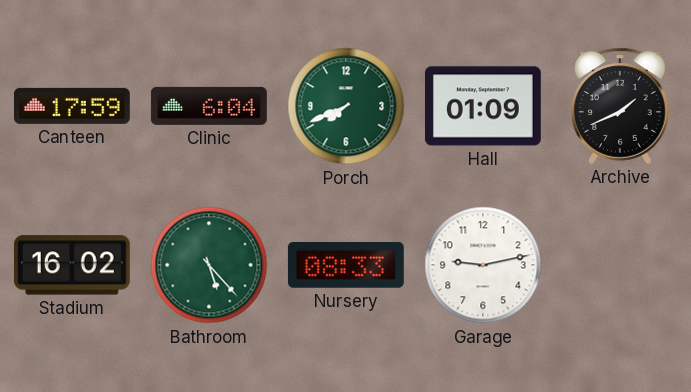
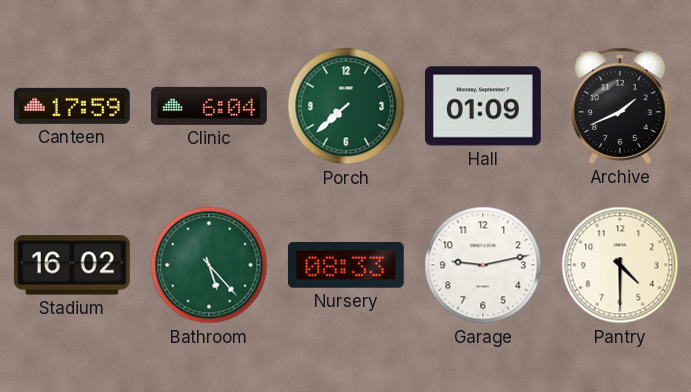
Porch: 7:41 -> 7:38
Pantry: none -> 4:30
